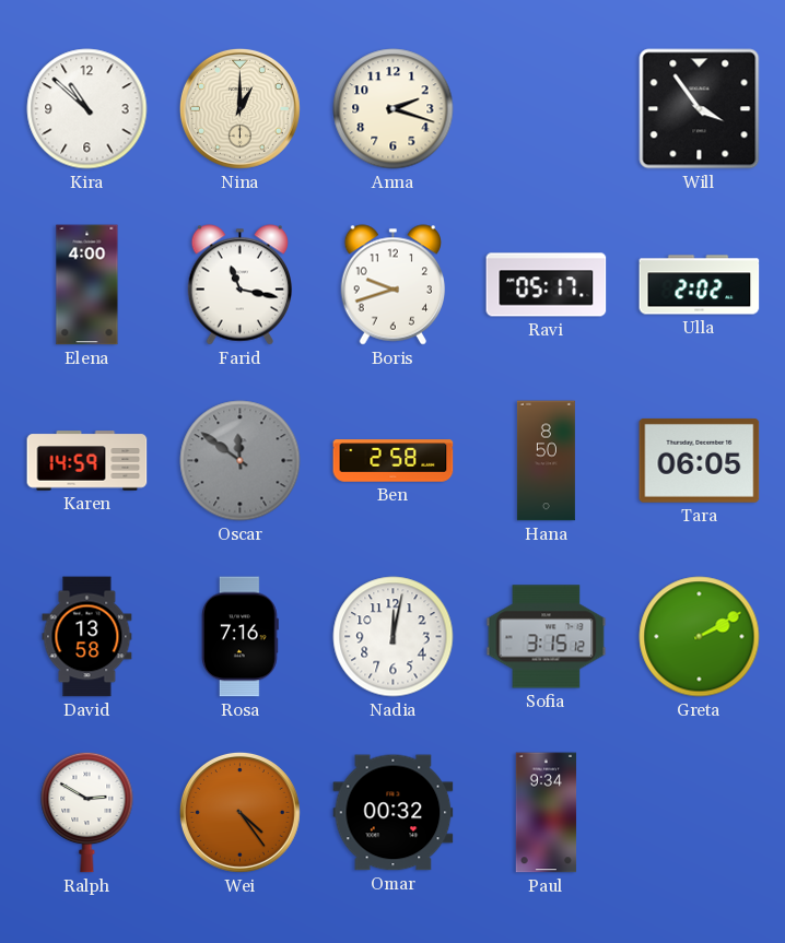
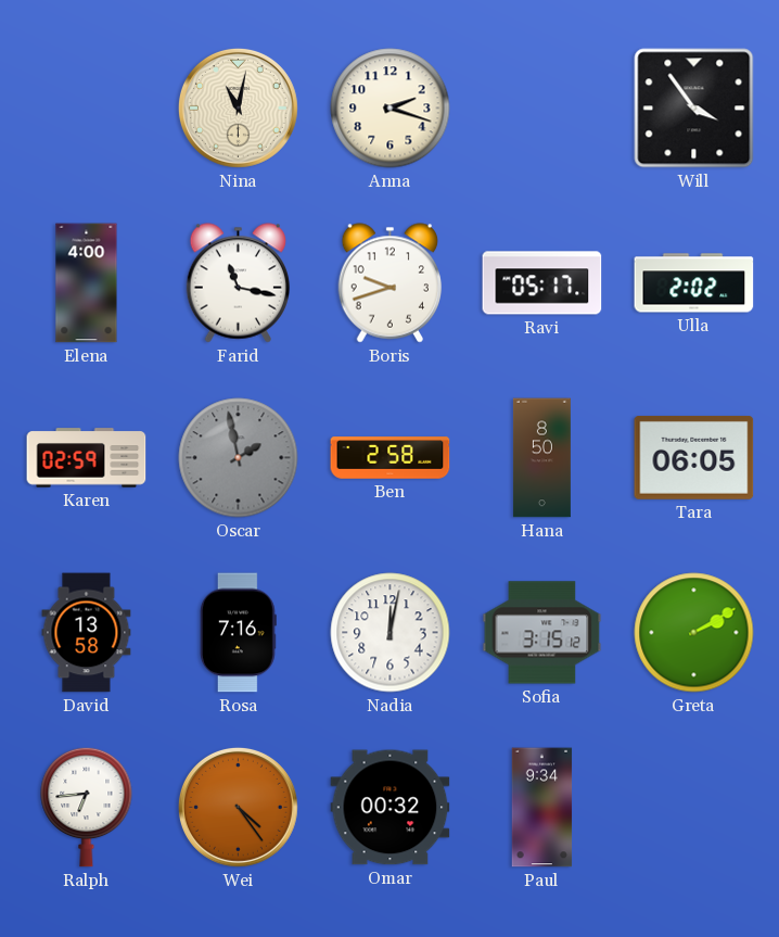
Kira: 10:52 -> none
Nina: 1:00 -> 11:02
Karen: 14:59 -> 02:59
Oscar: 11:51 -> 1:58
Ralph: 2:50 -> 6:44
